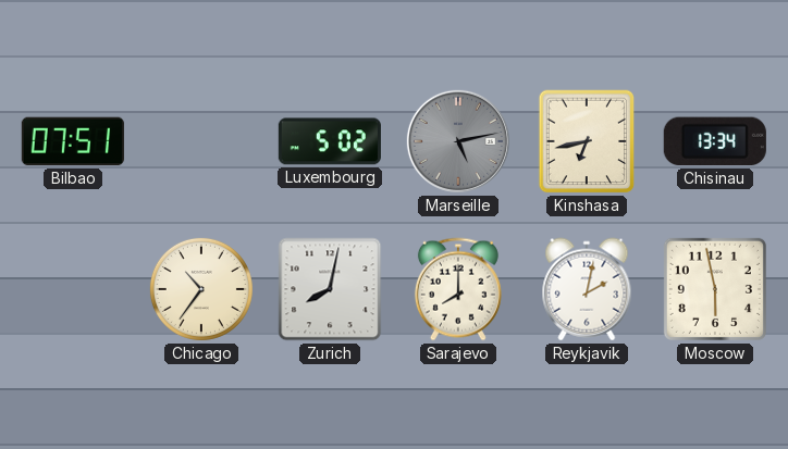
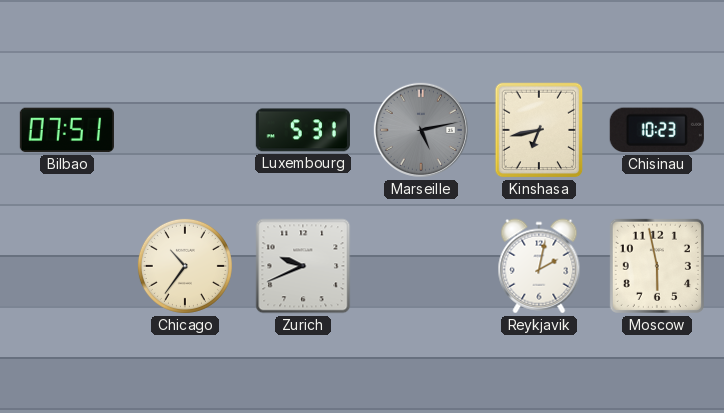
Luxembourg: 5:02 -> 5:31
Chisinau: 13:34 -> 10:23
Zurich: 8:02 -> 9:41
Sarajevo: 8:00 -> none
